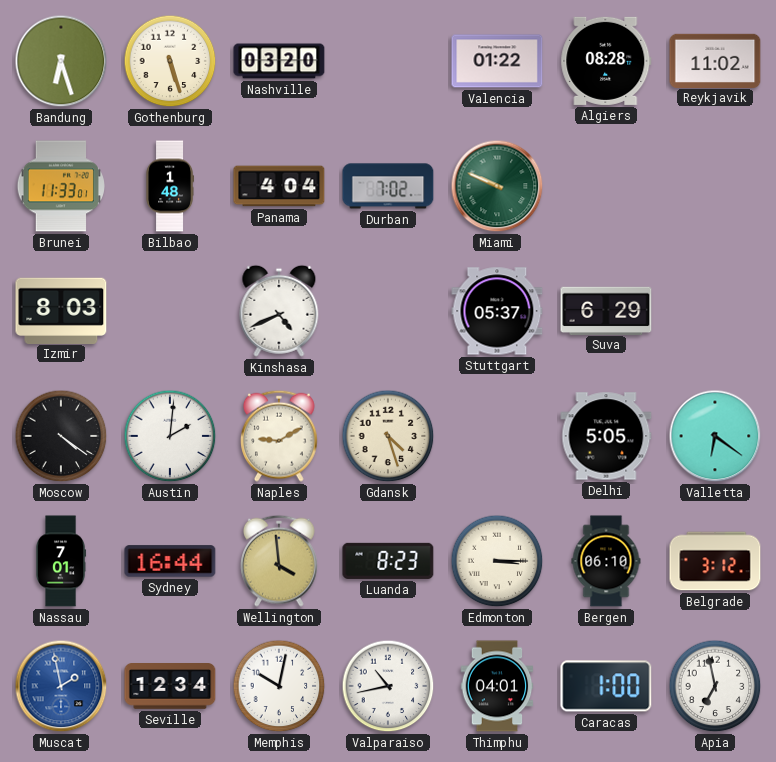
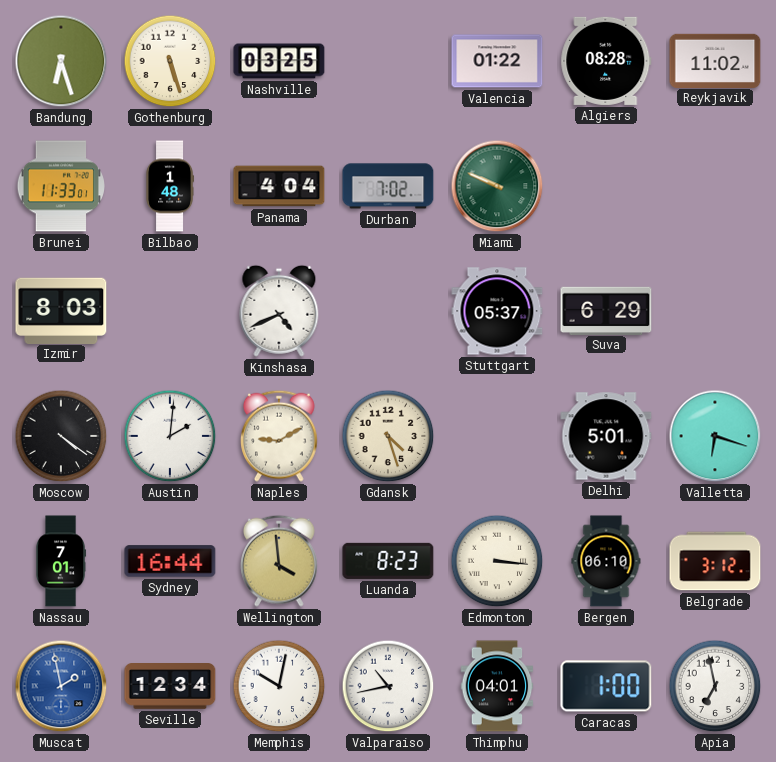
Nashville: 03:20 -> 03:25
Delhi: 5:05 -> 5:01
Valletta: 6:21 -> 6:18
Edmonton: 3:15 -> 3:16
